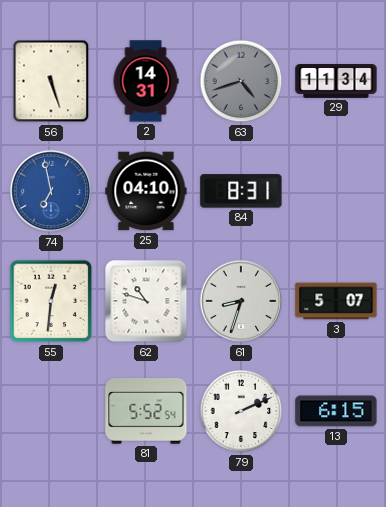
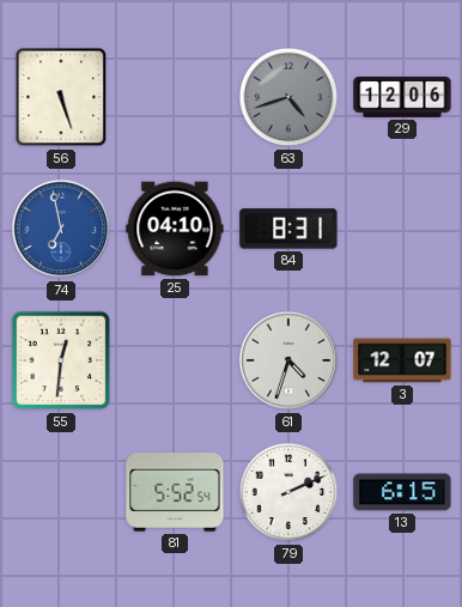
2: 14:31 -> none
29: 11:34 -> 12:06
62: 10:48 -> none
61: 8:33 -> 4:33
3: 5:07 -> 12:07
